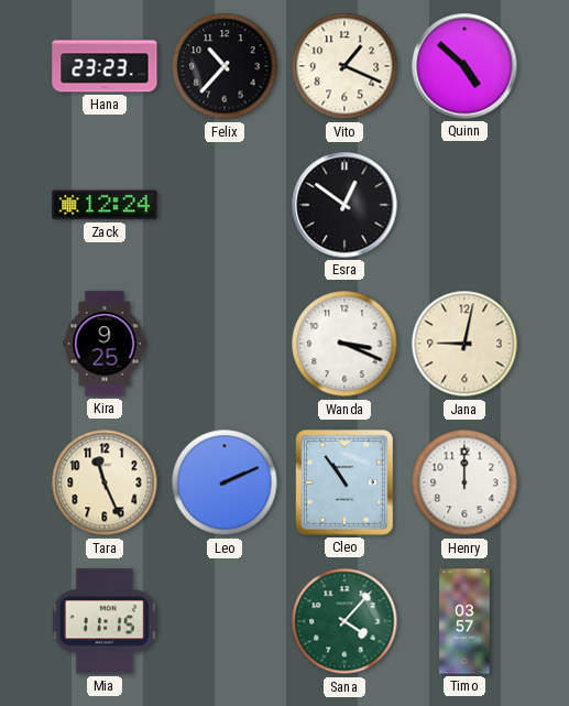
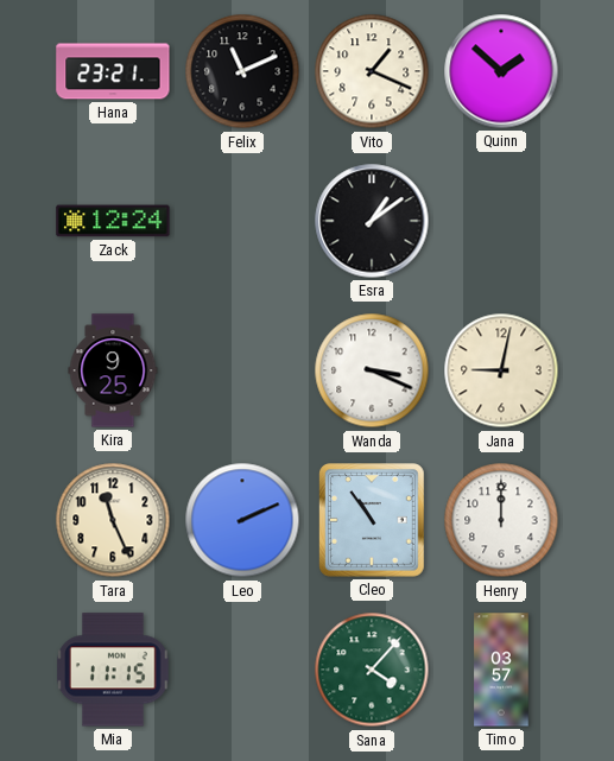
Hana: 23:23 -> 23:21
Felix: 10:37 -> 11:11
Quinn: 4:52 -> 1:52
Esra: 12:51 -> 1:09
